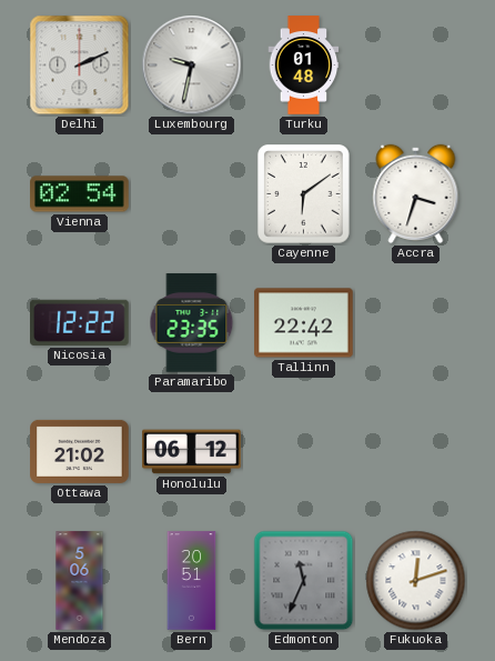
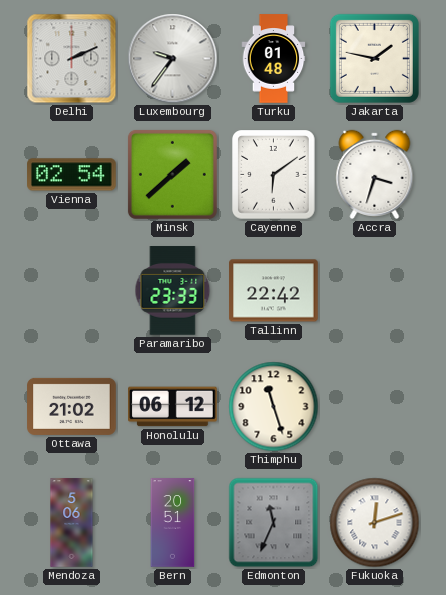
Luxembourg: 9:32 -> 9:36
Jakarta: none -> 1:47
Minsk: none -> 1:38
Nicosia: 12:22 -> none
Paramaribo: 23:35 -> 23:33
Thimphu: none -> 11:27
